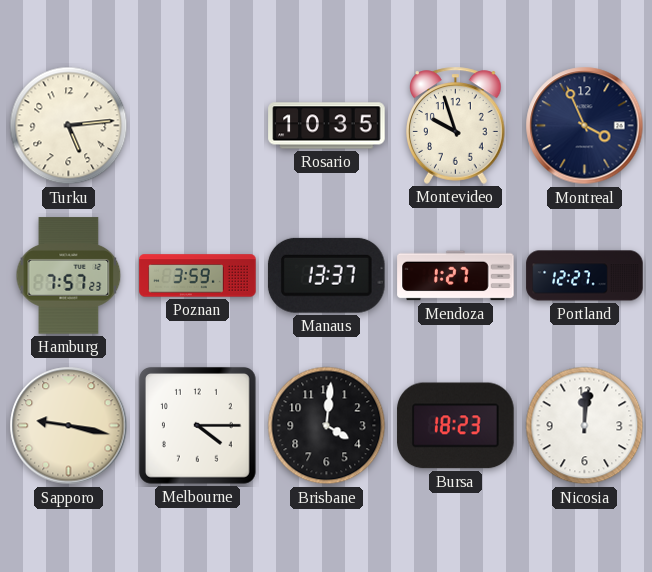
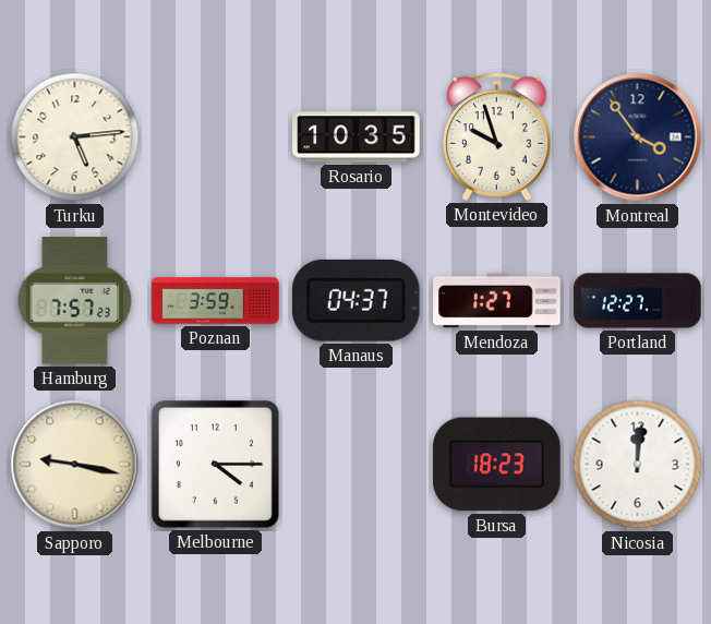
Montreal: 3:56 -> 3:54
Manaus: 13:37 -> 04:37
Brisbane: 4:01 -> none
